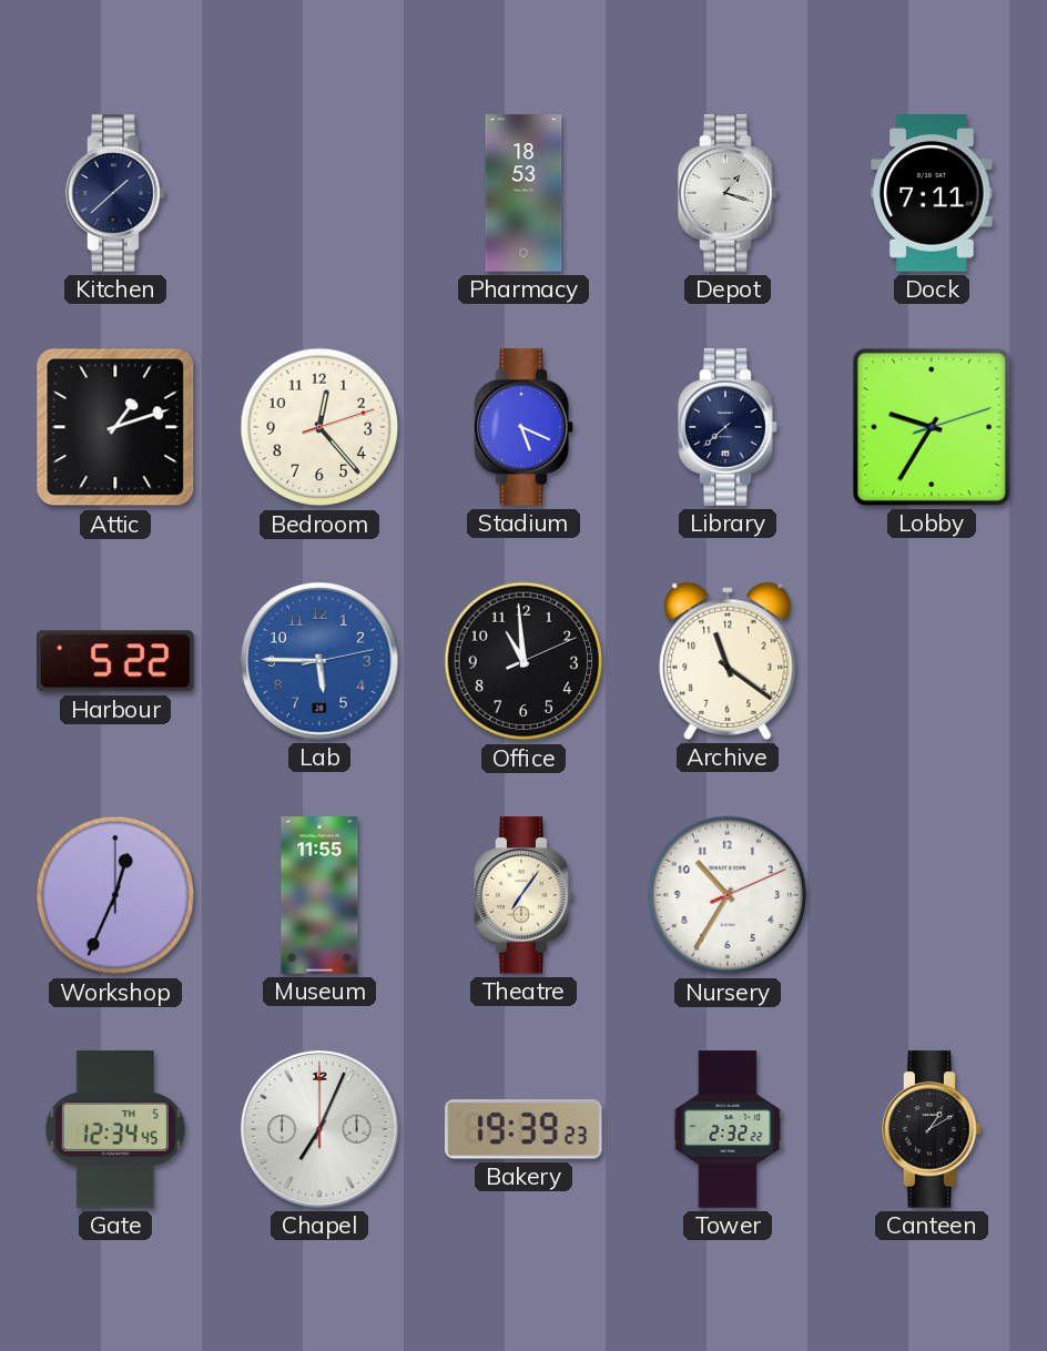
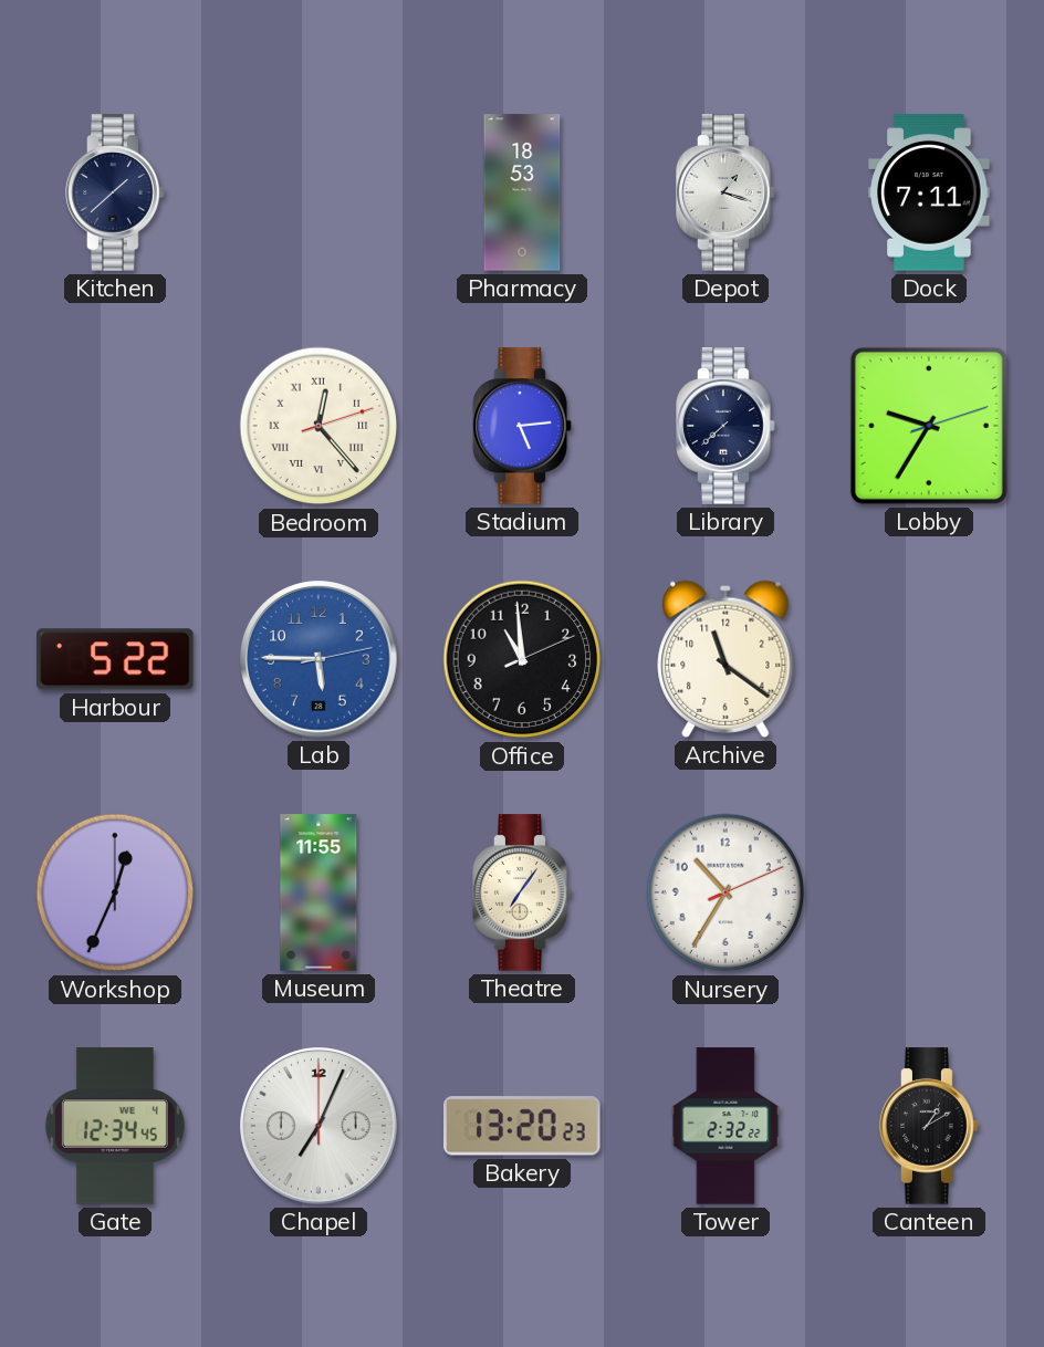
Attic: 1:12 -> none
Bedroom numerals: Arabic -> Roman
Stadium: 5:19 -> 5:14
Gate date: TH 5 -> WE 4
Bakery: 19:39 -> 13:20
